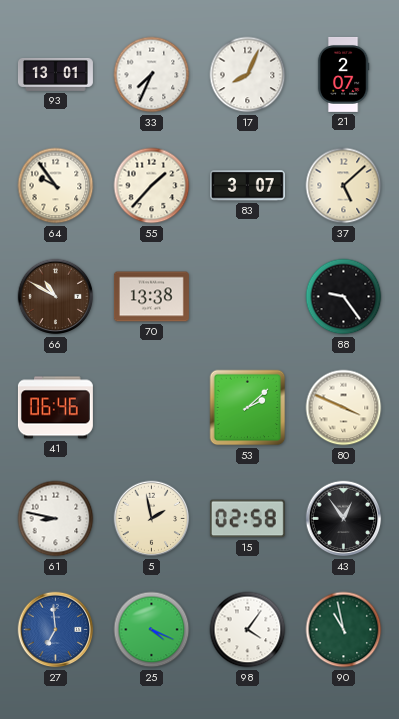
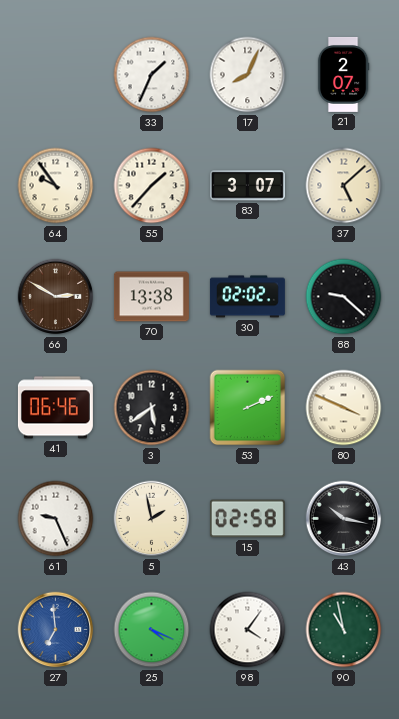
93: 13:01 -> none
33: 7:34 -> 1:34
66: 10:50 -> 2:50
30: none -> 02:02
88: 9:24 -> 9:22
3: none -> 5:39
53: 2:08 -> 2:11
61: 8:47 -> 9:26
43: 12:54 -> 10:17
